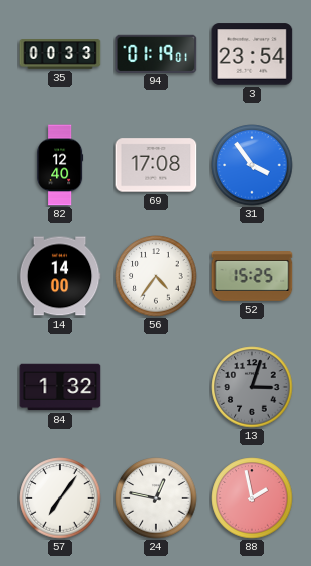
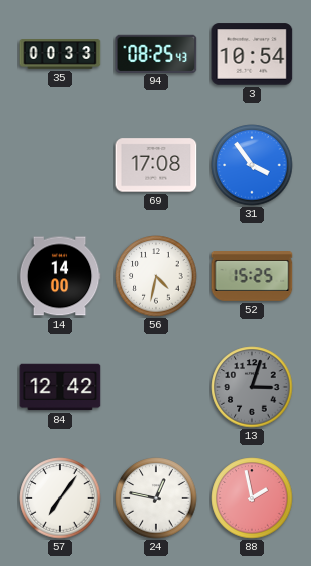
94: 01:19 -> 08:25
3: 23:54 -> 10:54
82: 12:40 -> none
56: 4:36 -> 4:32
84: 1:32 -> 12:42
